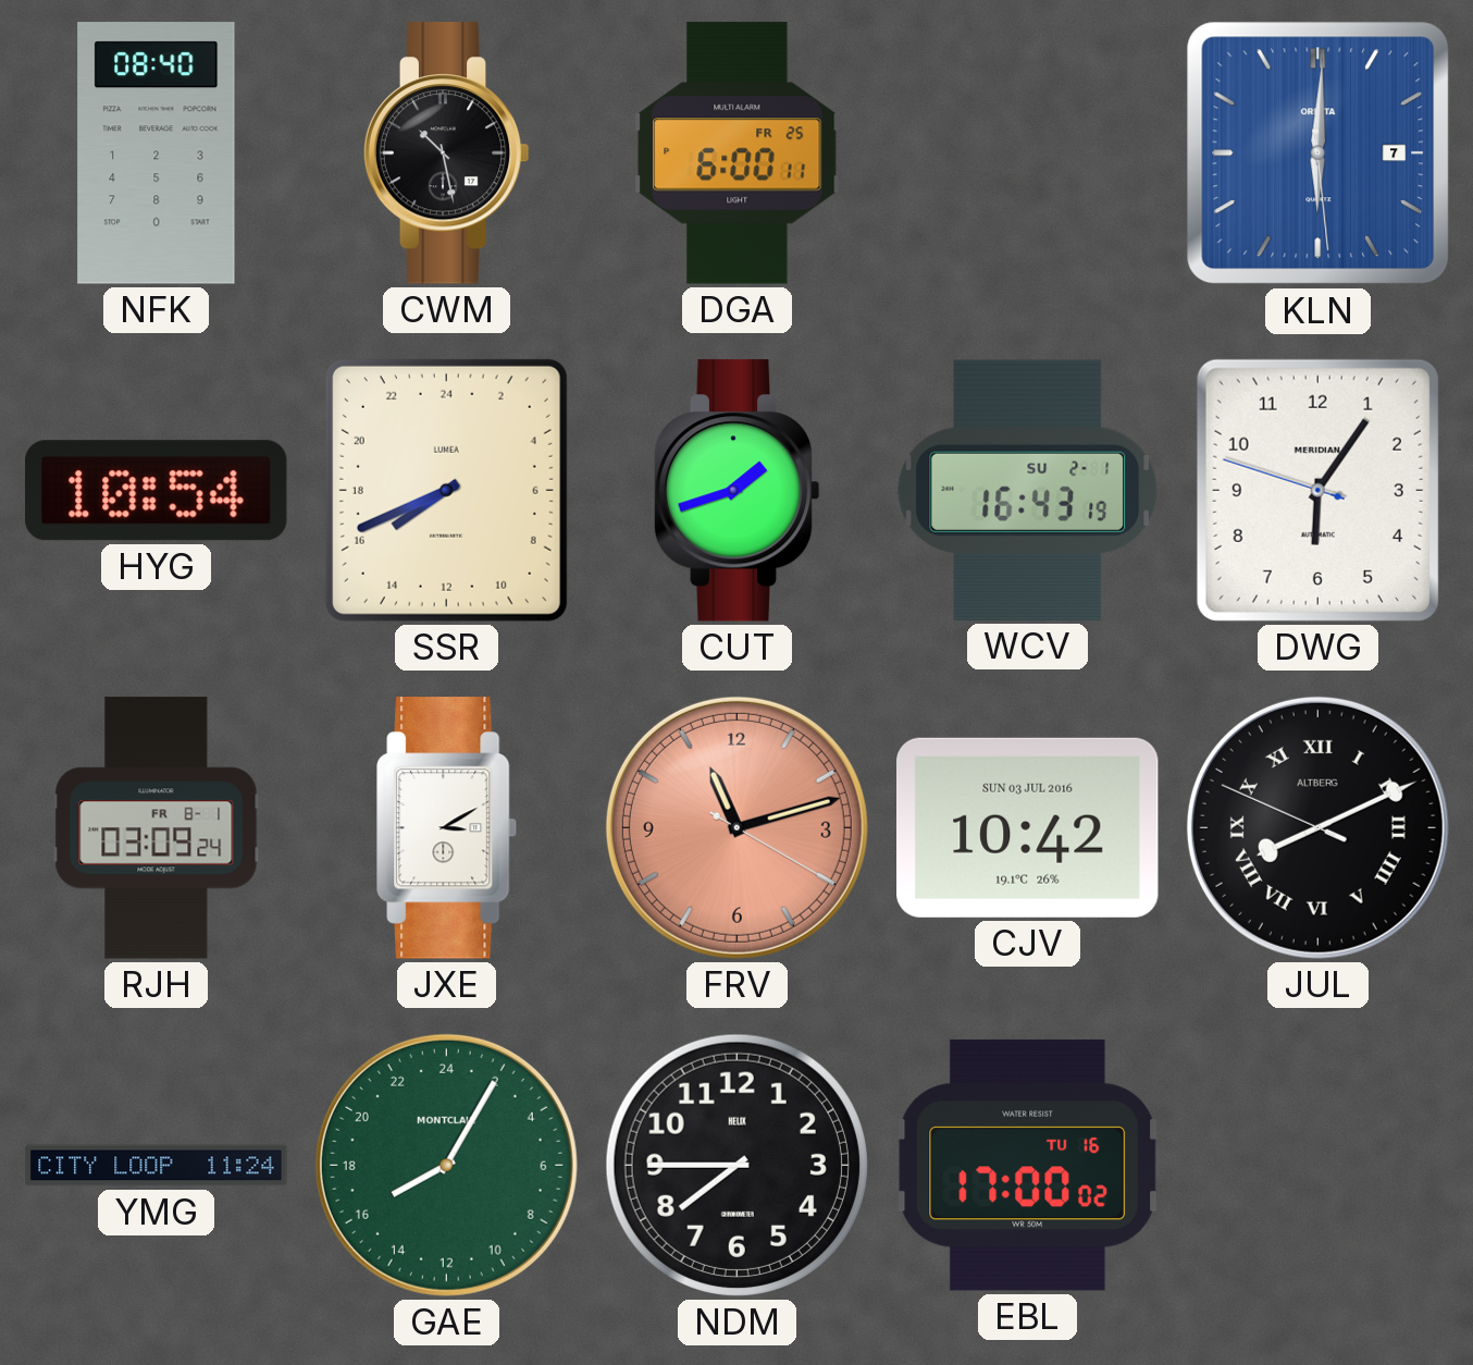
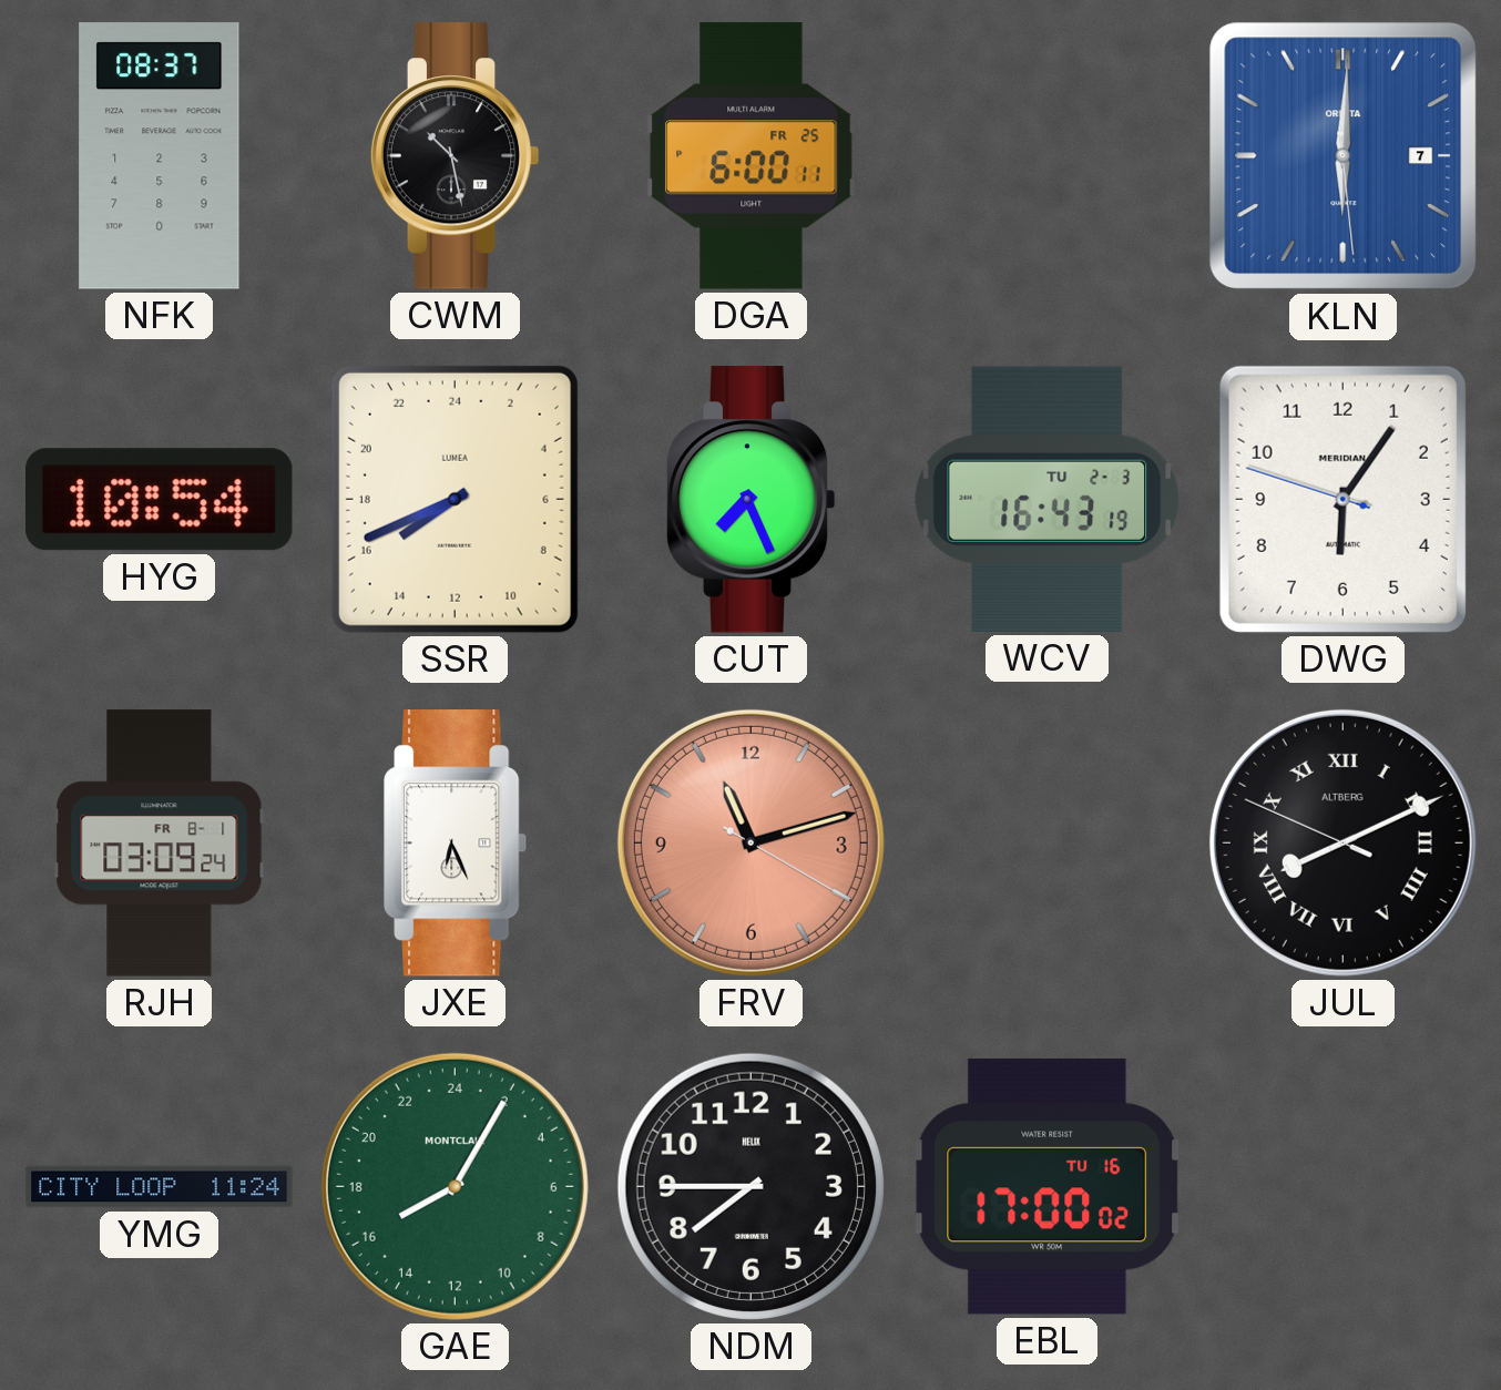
NFK: 08:40 -> 08:37
CUT: 1:42 -> 7:26
WCV date: SU 2-1 -> TU 2-3
JXE: 3:10 -> 6:26
CJV: 10:42 -> none
